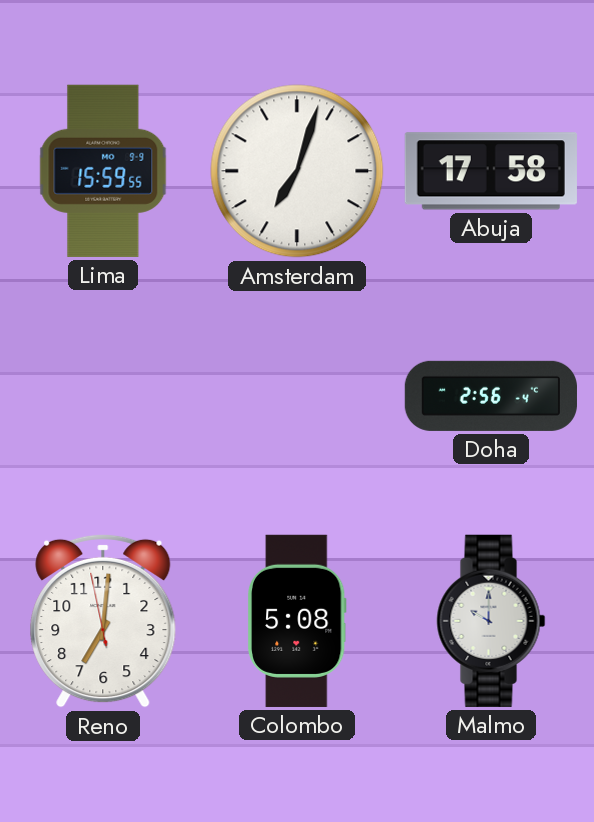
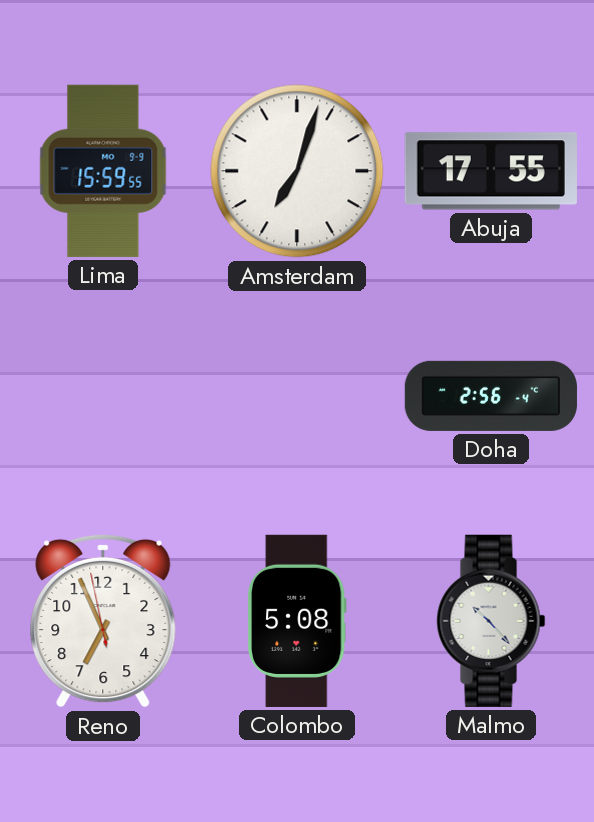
Abuja: 17:58 -> 17:55
Reno: 7:00 -> 6:55
Malmo: 10:00 -> 10:23
